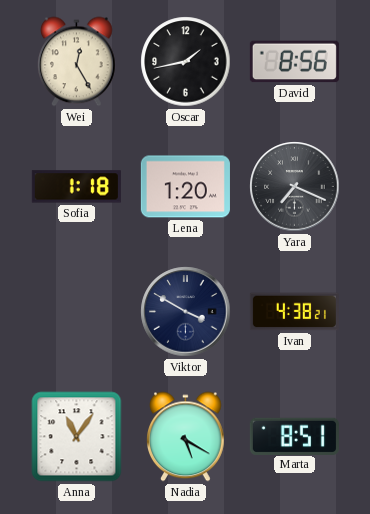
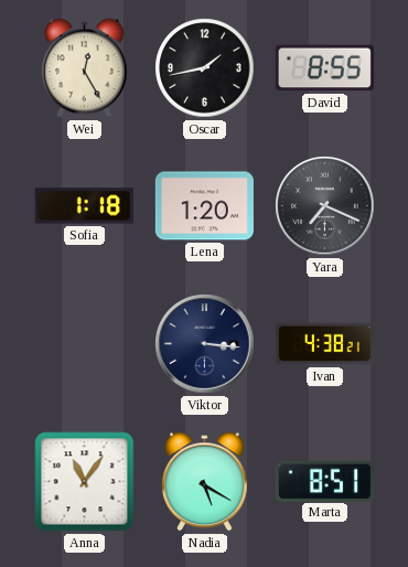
David: 8:56 -> 8:55
Viktor: 3:50 -> 3:16
